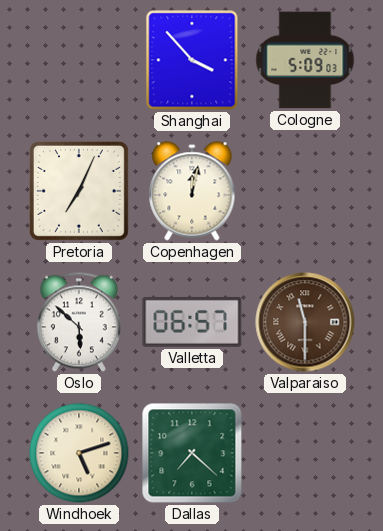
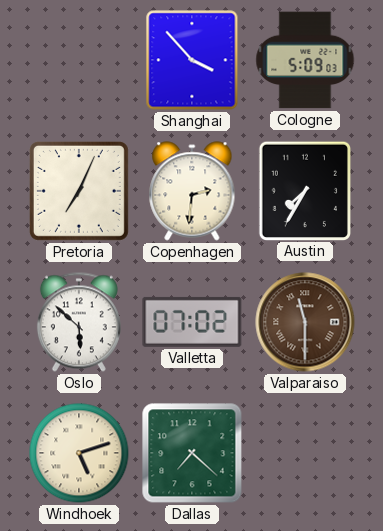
Copenhagen: 12:02 -> 2:31
Austin: none -> 7:35
Valletta: 06:57 -> 07:02
